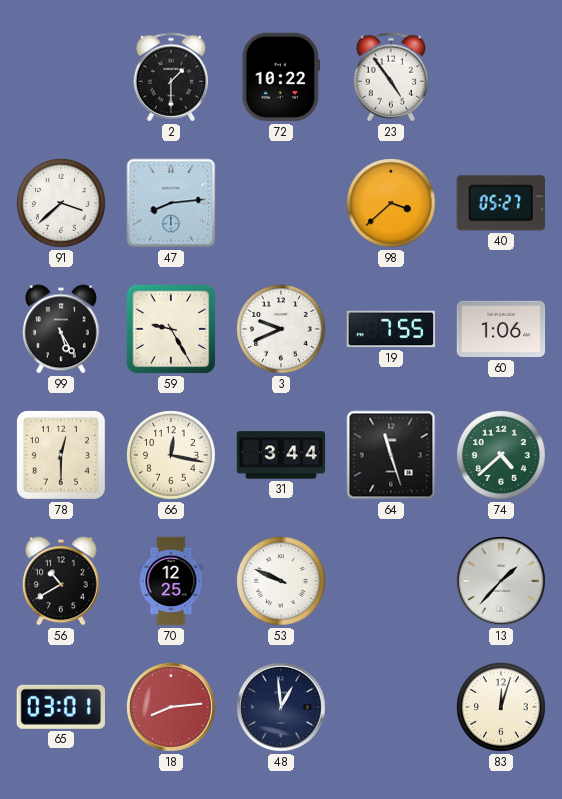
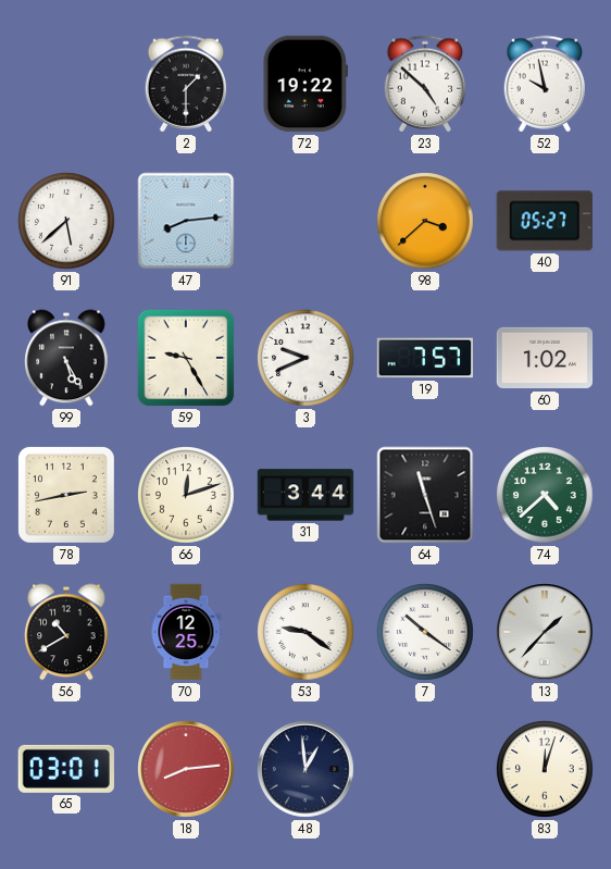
72: 10:22 -> 19:22
23: 4:54 -> 4:52
52: none -> 9:58
91: 3:38 -> 5:38
19: 7:55 -> 7:57
60: 1:06 -> 1:02
78: 12:30 -> 2:43
66: 12:17 -> 12:12
53: 9:49 -> 9:21
7: none -> 10:21
